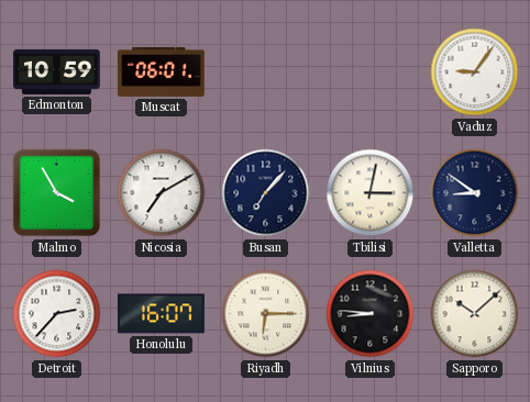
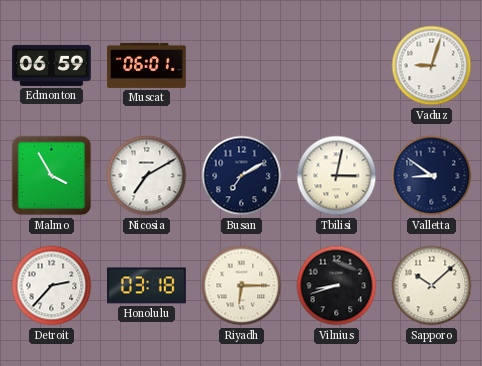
Edmonton: 10:59 -> 06:59
Vaduz: 9:06 -> 9:03
Busan: 7:07 -> 7:10
Honolulu: 16:07 -> 03:18
Vilnius: 8:46 -> 8:42
